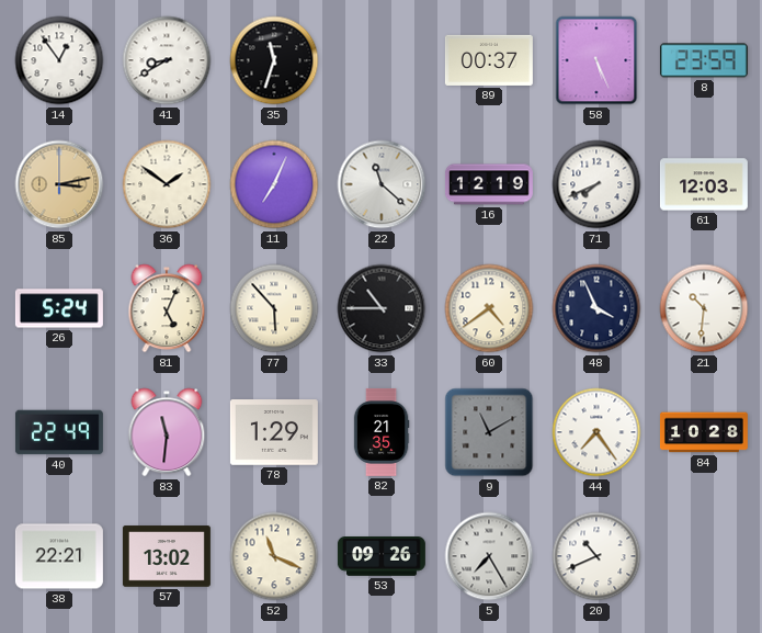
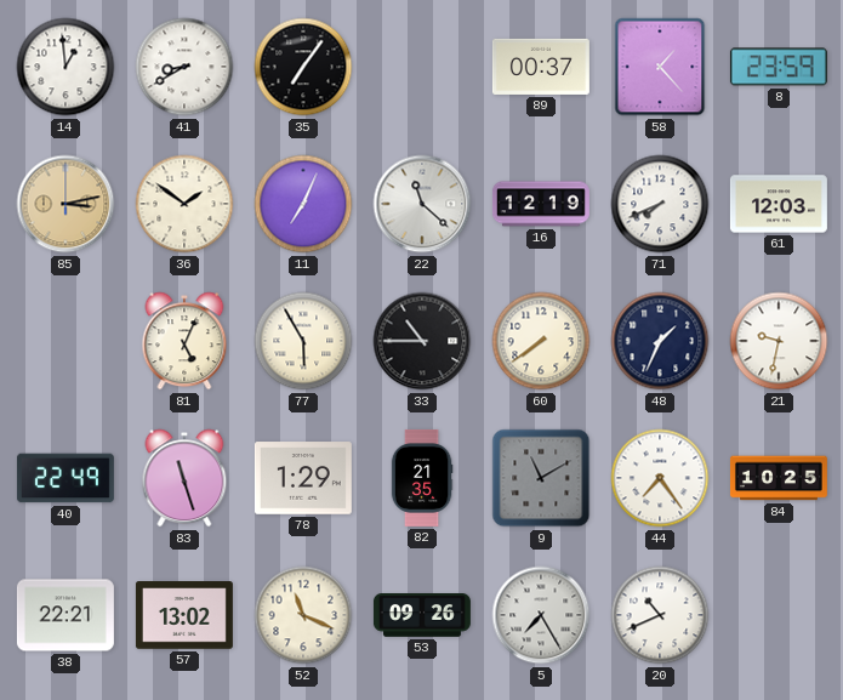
14: 12:54 -> 12:59
35: 11:33 -> 7:06
58: 5:26 -> 1:23
26: 5:24 -> none
77: 5:53 -> 5:55
60: 4:39 -> 7:39
48: 3:56 -> 1:34
21: 10:31 -> 9:32
83: 11:31 -> 11:27
84: 10:28 -> 10:25
